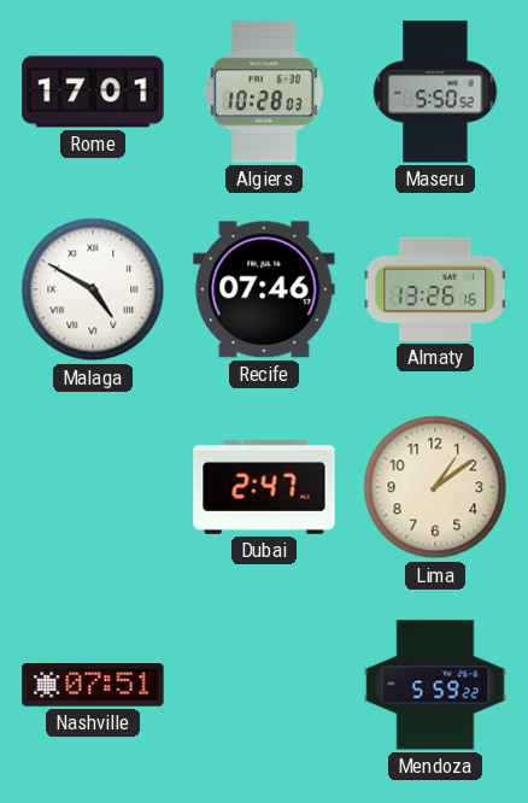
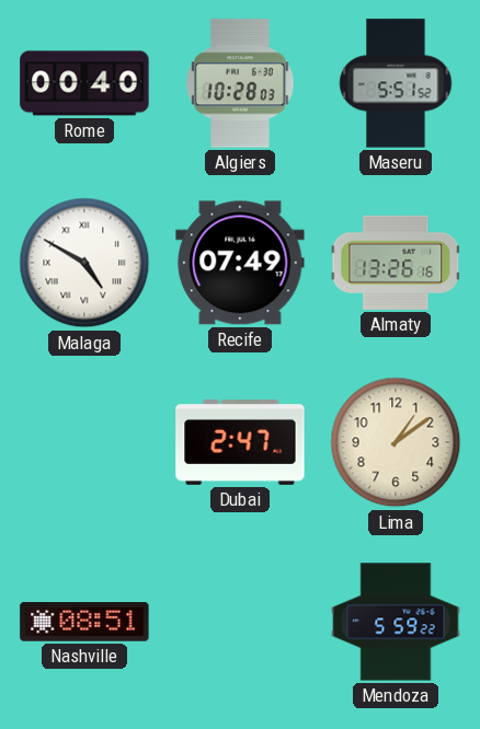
Rome: 17:01 -> 00:40
Maseru: 5:50 -> 5:51
Recife: 07:46 -> 07:49
Nashville: 07:51 -> 08:51
